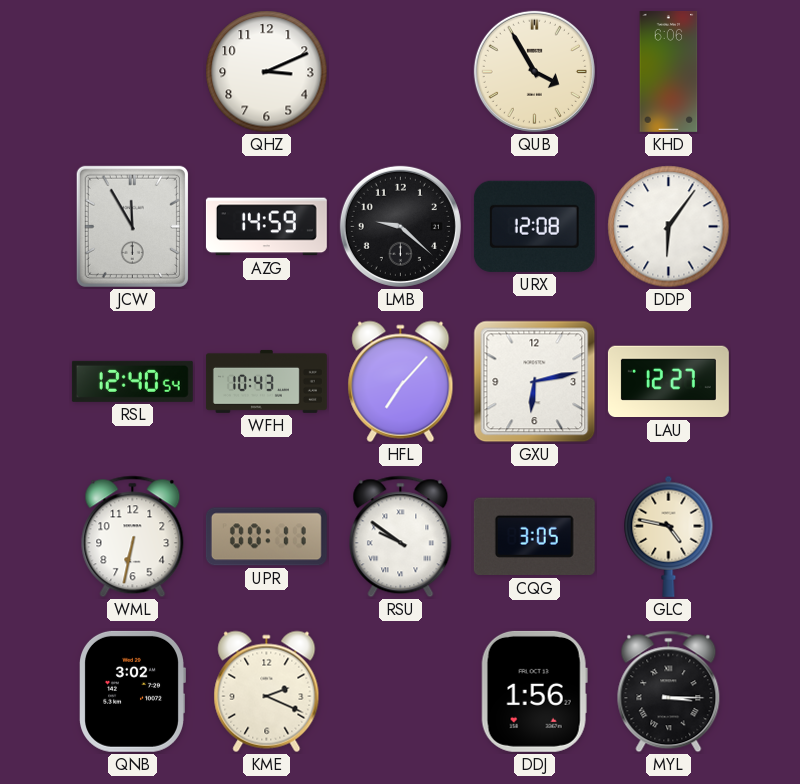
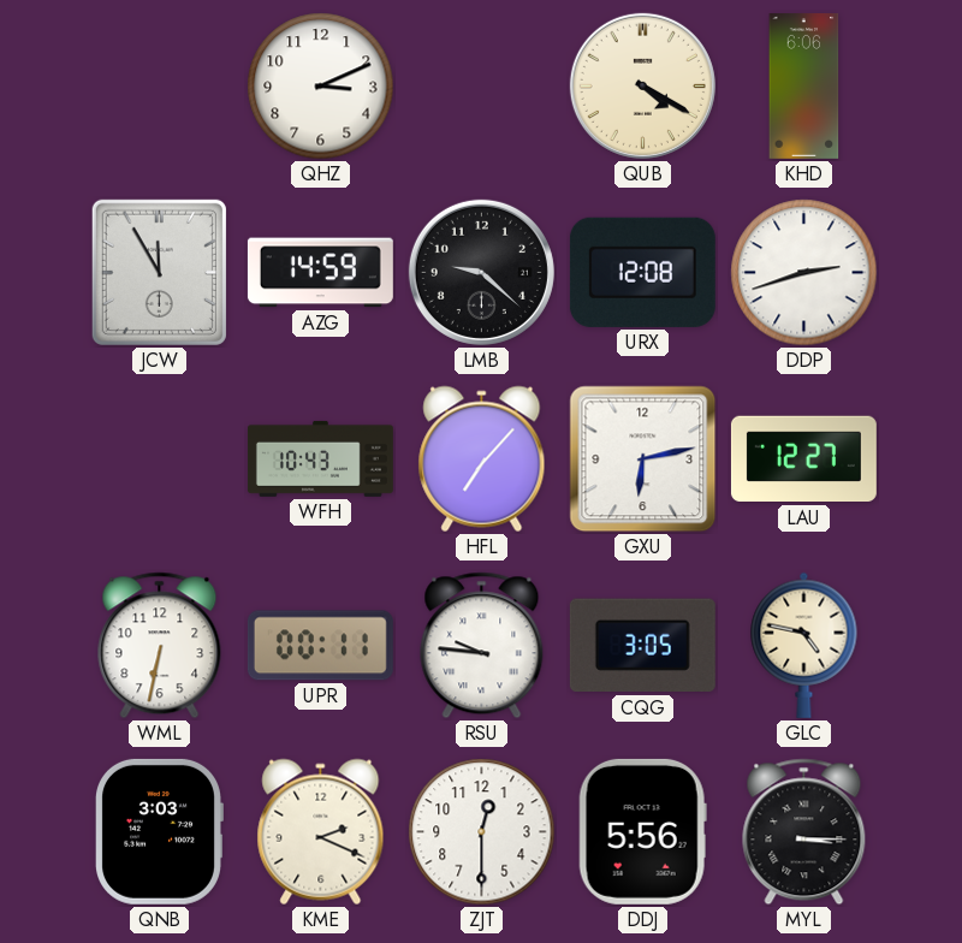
QUB: 3:55 -> 4:20
DDP: 6:06 -> 2:42
RSL: 12:40 -> none
RSU: 9:51 -> 9:46
QNB: 3:02 -> 3:03
ZJT: none -> 12:30
DDJ: 1:56 -> 5:56
